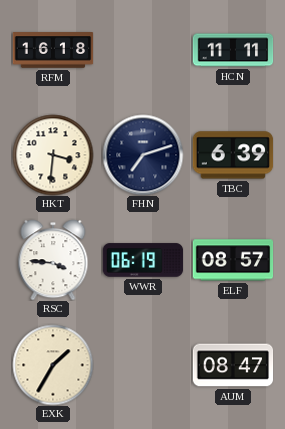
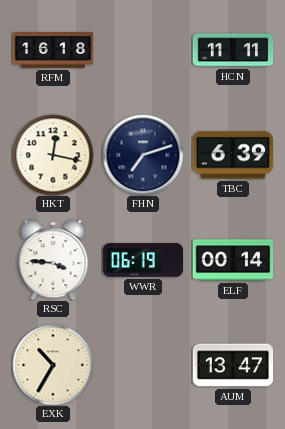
HKT: 3:31 -> 12:17
ELF: 08:57 -> 00:14
EXK: 1:35 -> 10:35
AUM: 08:47 -> 13:47
